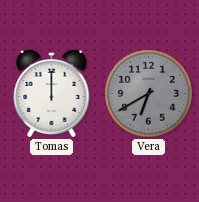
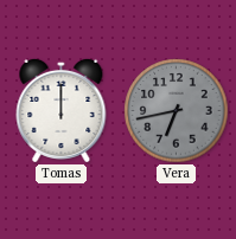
Vera: 6:40 -> 6:43
